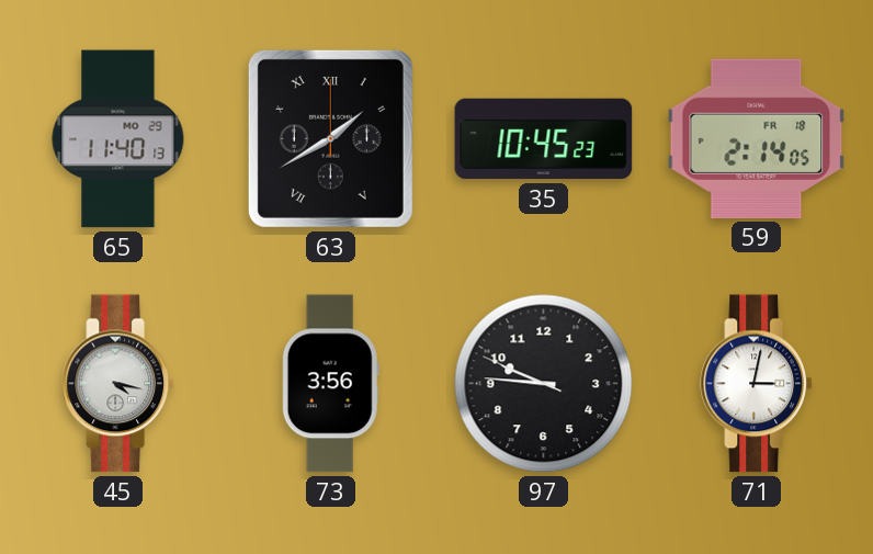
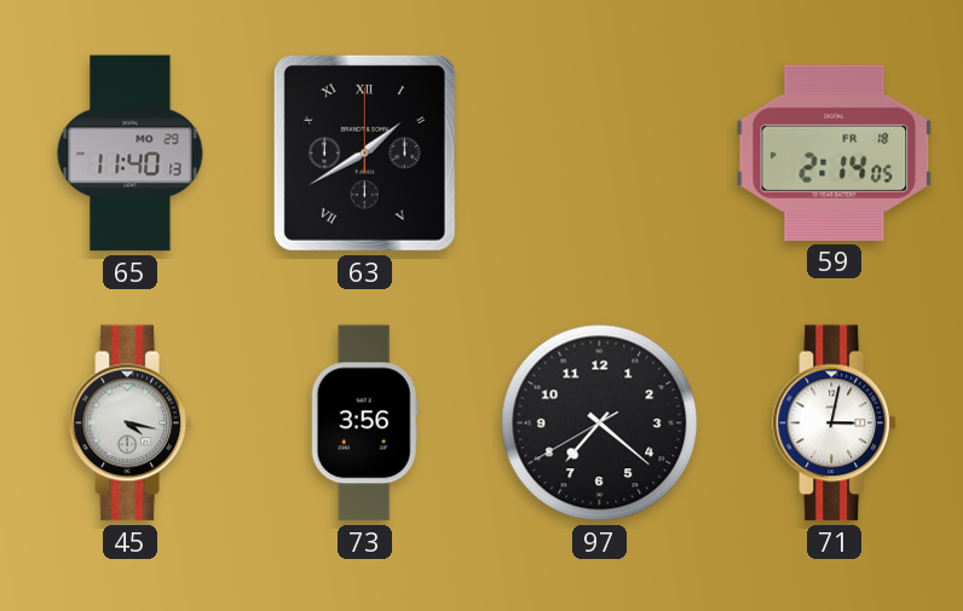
35: 10:45 -> none
97: 9:45 -> 7:21
